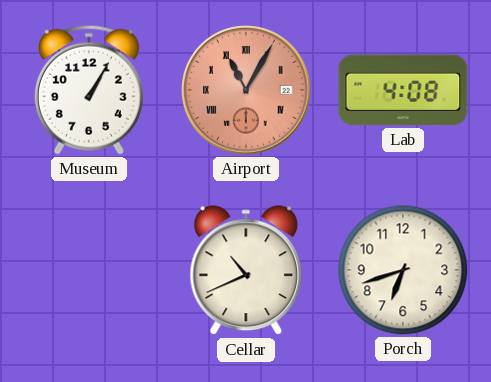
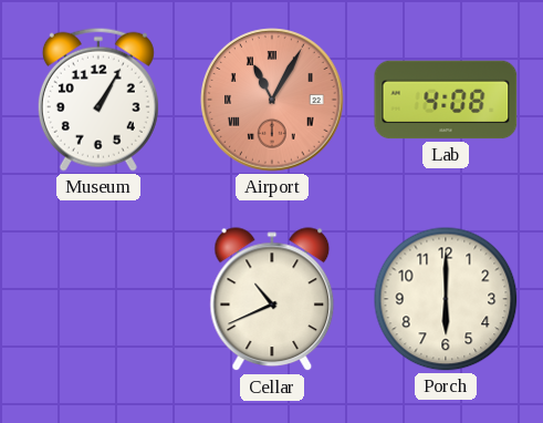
Porch: 6:42 -> 6:00
